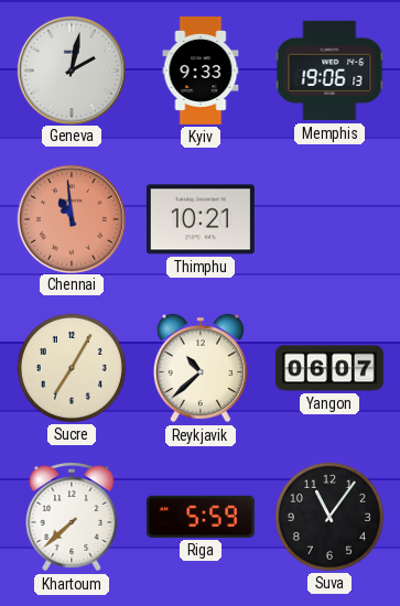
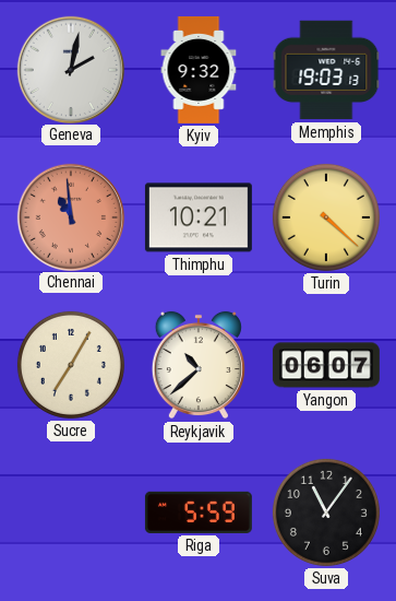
Kyiv: 9:33 -> 9:32
Memphis: 19:06 -> 19:03
Turin: none -> 4:22
Khartoum: 7:38 -> none
